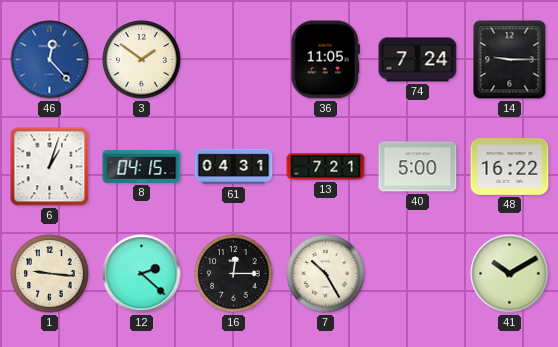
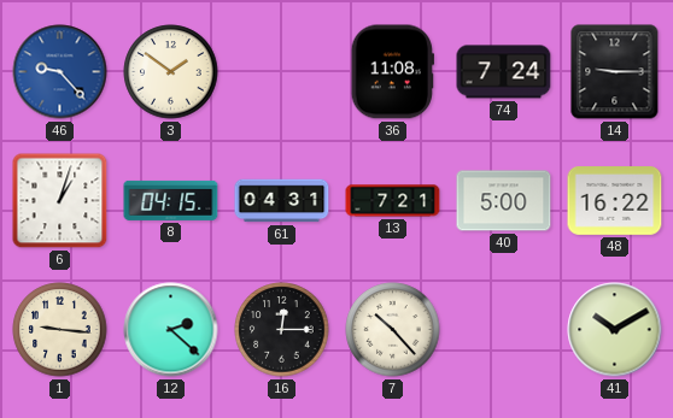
46: 12:23 -> 9:23
36: 11:05 -> 11:08
7: 10:25 -> 10:23
